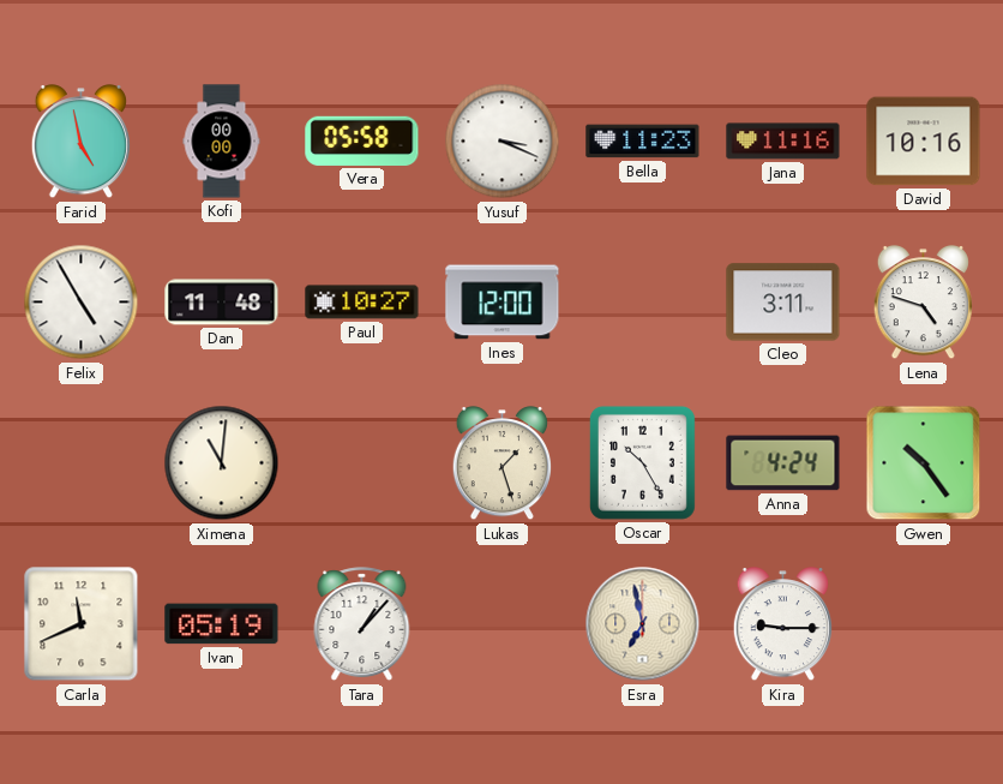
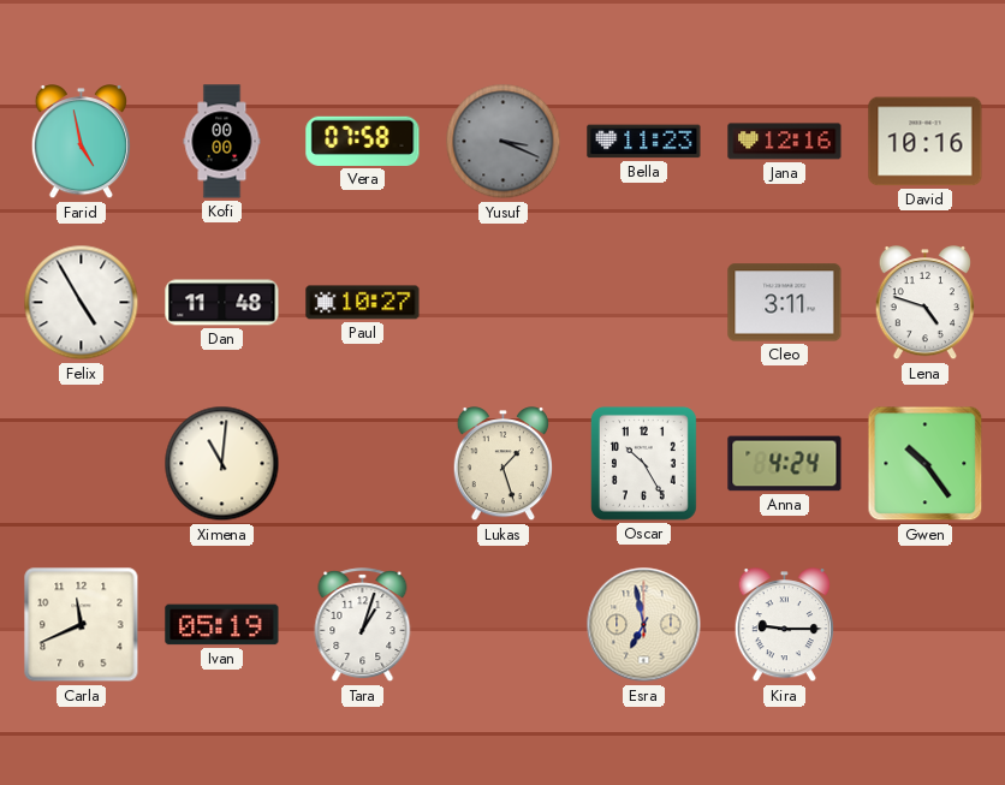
Vera: 05:58 -> 07:58
Yusuf dial: white -> grey
Jana: 11:16 -> 12:16
Ines: 12:00 -> none
Tara: 1:07 -> 1:03
